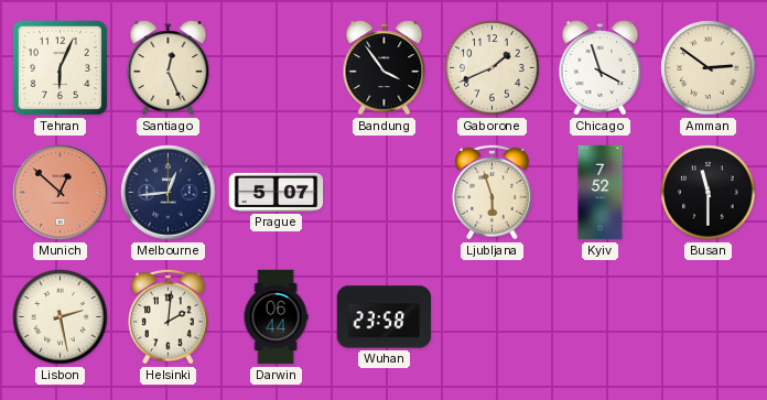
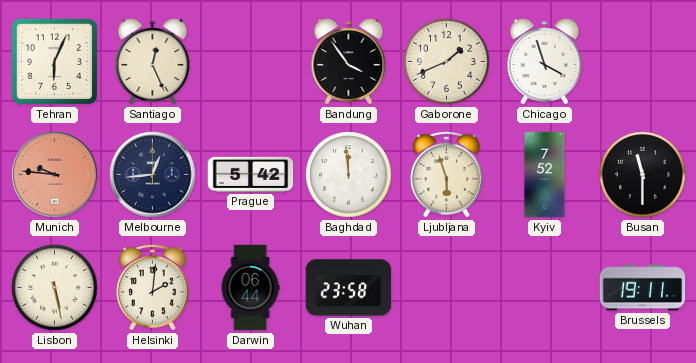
Amman: 2:51 -> none
Munich: 12:52 -> 9:46
Prague: 5:07 -> 5:42
Baghdad: none -> 11:59
Lisbon: 2:28 -> 5:28
Brussels: none -> 19:11
